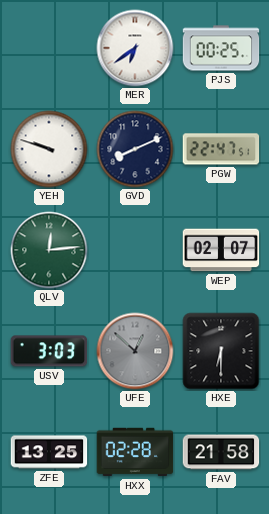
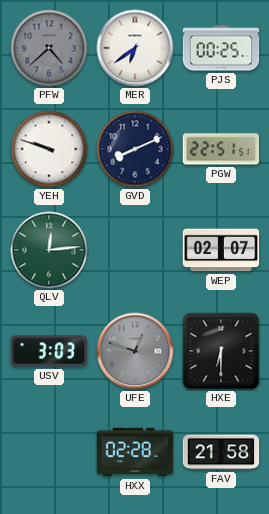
PFW: none -> 4:38
PGW: 22:47 -> 22:51
UFE: 12:52 -> 12:48
ZFE: 13:25 -> none
